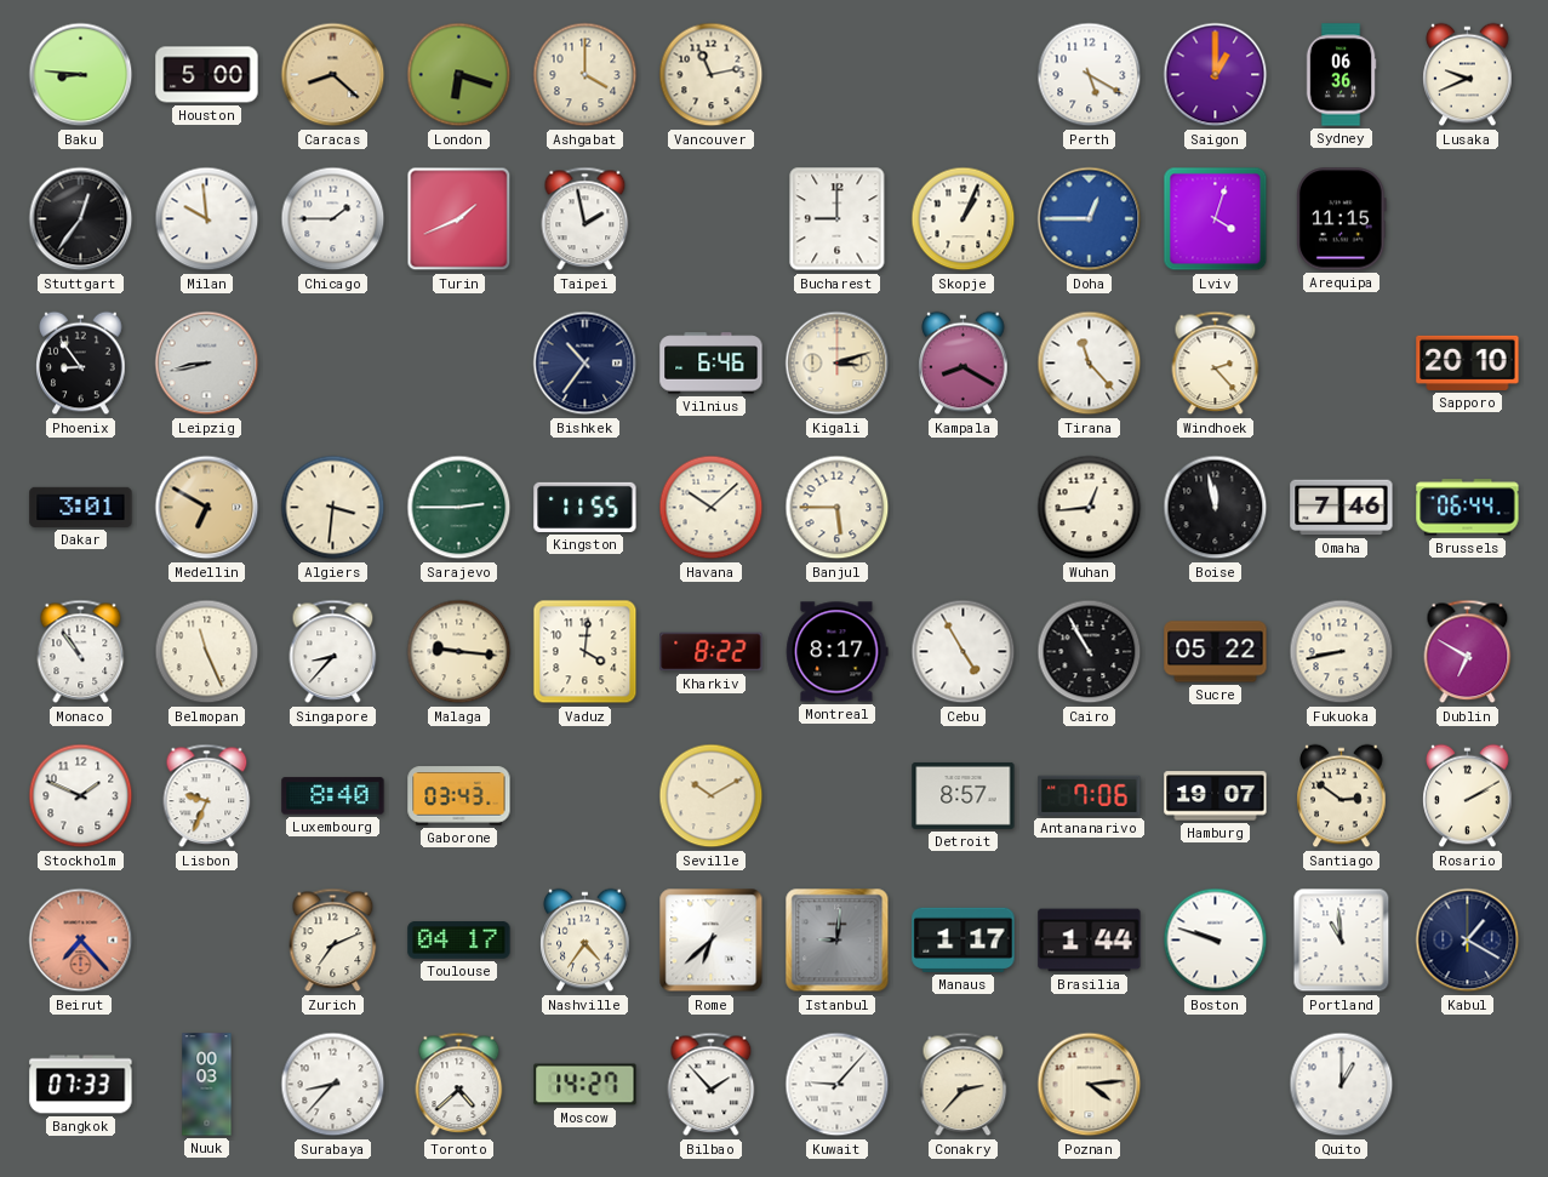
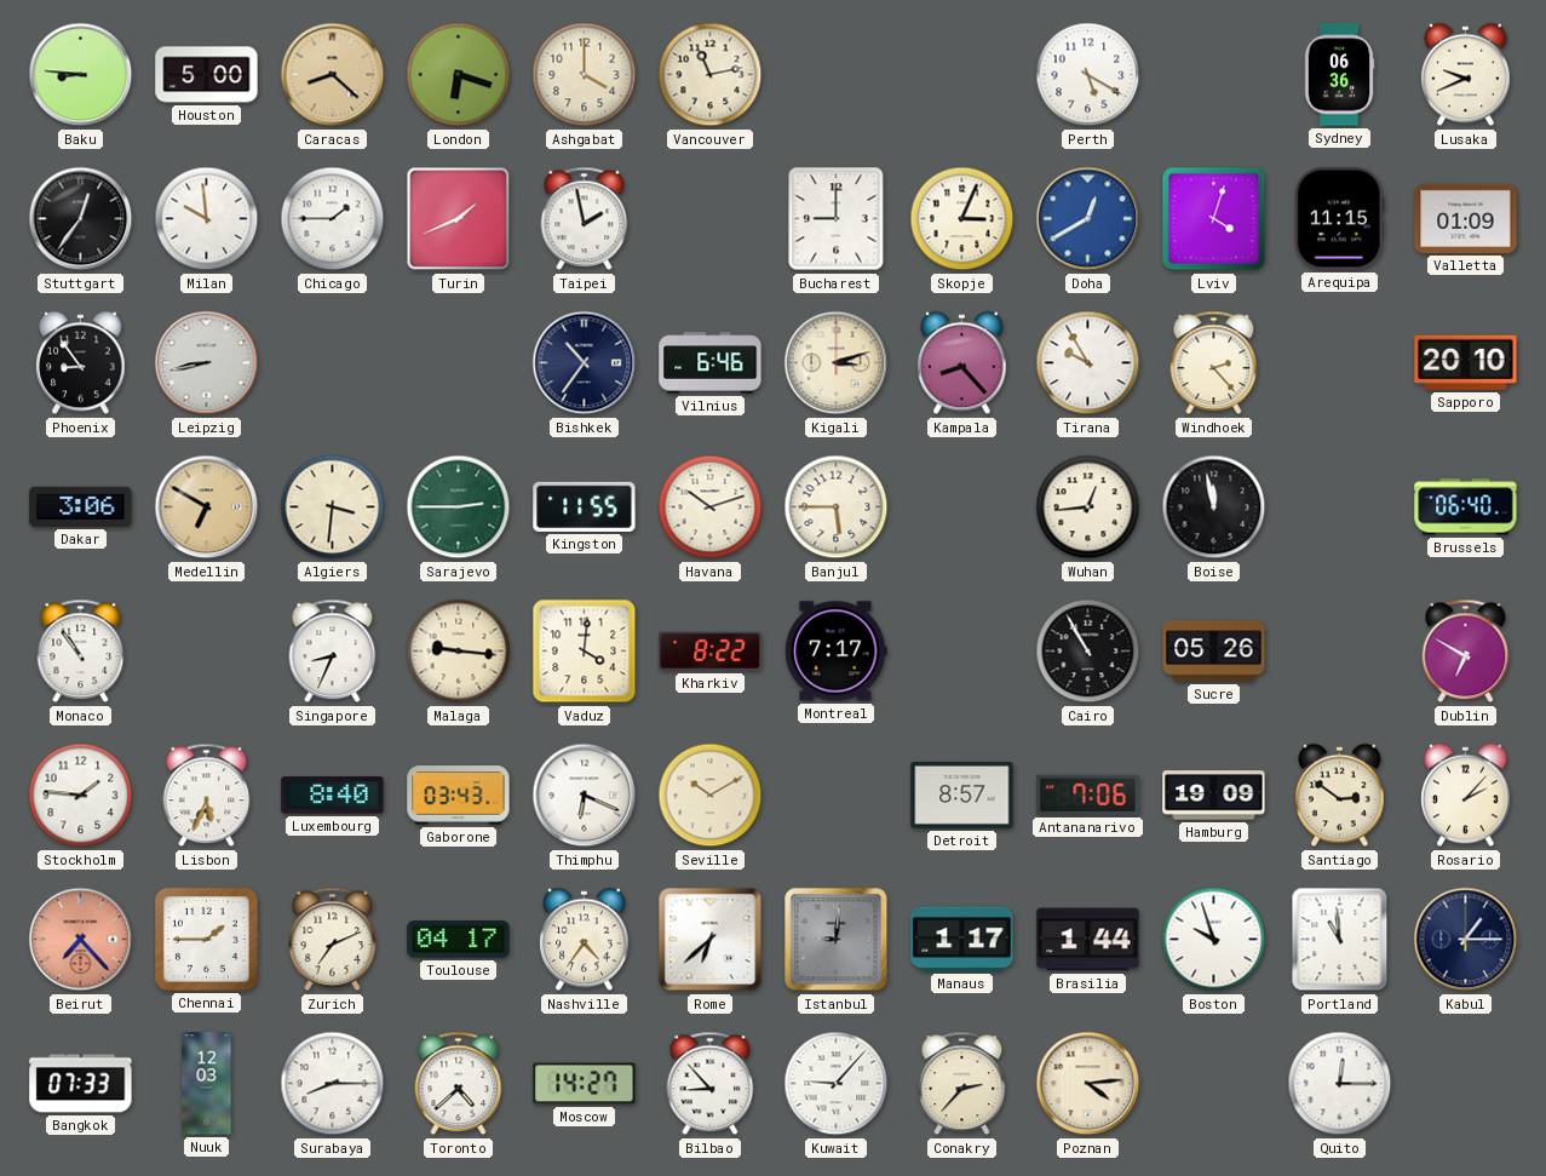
Saigon: 1:00 -> none
Skopje: 1:04 -> 3:04
Doha: 12:45 -> 12:40
Valletta: none -> 01:09
Kampala: 8:20 -> 8:23
Tirana: 11:23 -> 9:55
Dakar: 3:01 -> 3:06
Havana: 10:08 -> 10:12
Omaha: 7:46 -> none
Brussels: 06:44 -> 06:40
Belmopan: 11:26 -> none
Singapore: 8:37 -> 8:34
Montreal: 8:17 -> 7:17
Cebu: 4:55 -> none
Sucre: 05:22 -> 05:26
Fukuoka: 8:43 -> none
Stockholm: 1:49 -> 1:46
Lisbon: 9:34 -> 5:34
Thimphu: none -> 6:19
Hamburg: 19:07 -> 19:09
Rosario: 2:10 -> 2:07
Chennai: none -> 1:45
Boston: 9:48 -> 9:57
Kabul: 1:20 -> 1:15
Nuuk: 00:03 -> 12:03
Surabaya: 8:37 -> 8:15
Bilbao: 1:53 -> 8:53
Quito: 1:00 -> 12:15
